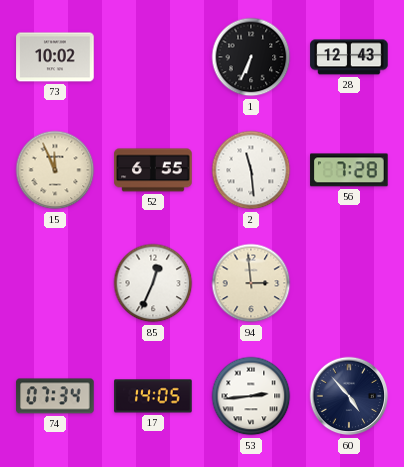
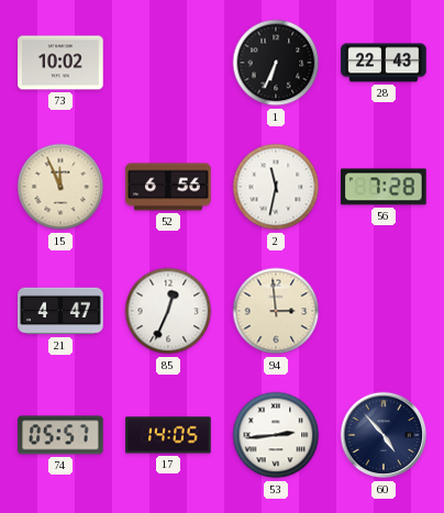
28: 12:43 -> 22:43
52: 6:55 -> 6:56
2: 11:29 -> 11:32
21: none -> 4:47
74: 07:34 -> 05:57
